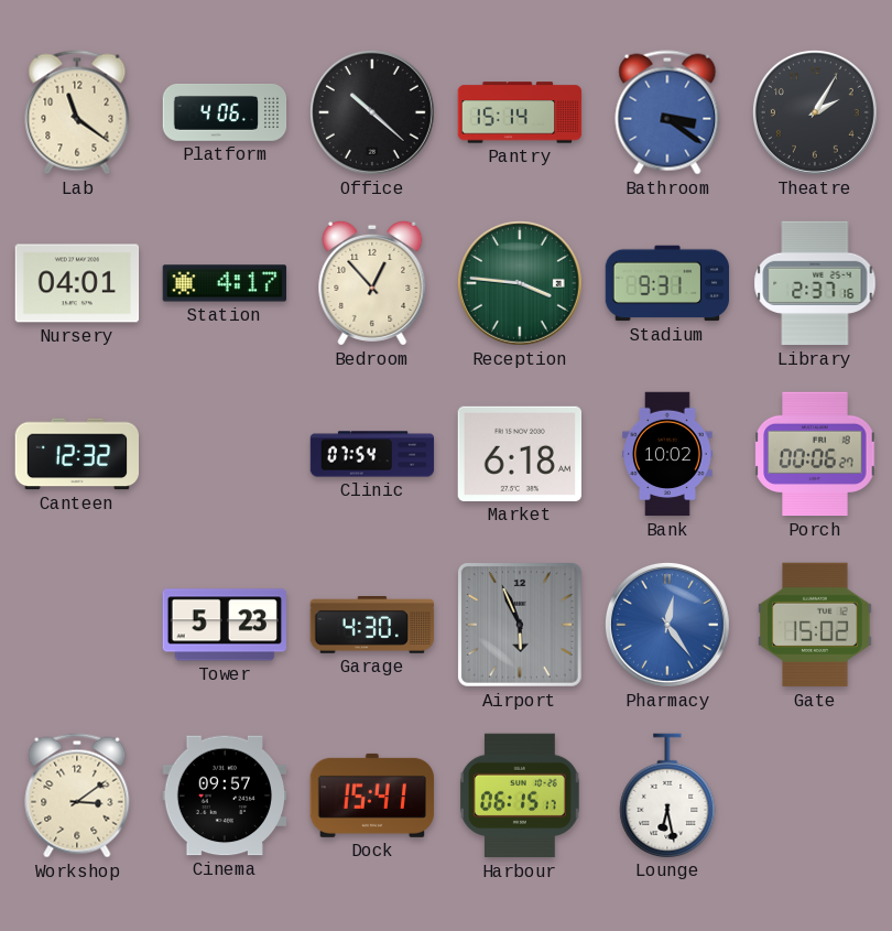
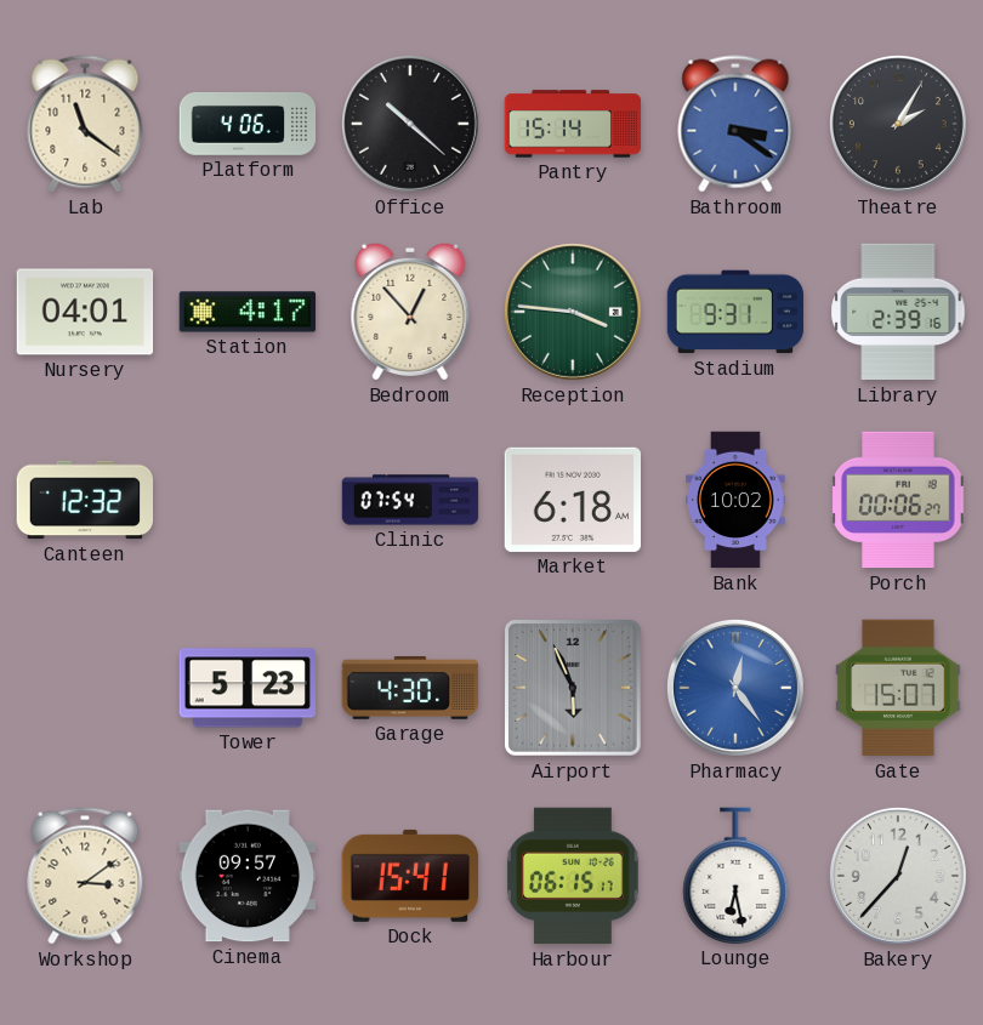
Library: 2:37 -> 2:39
Gate: 15:02 -> 15:07
Bakery: none -> 12:37
